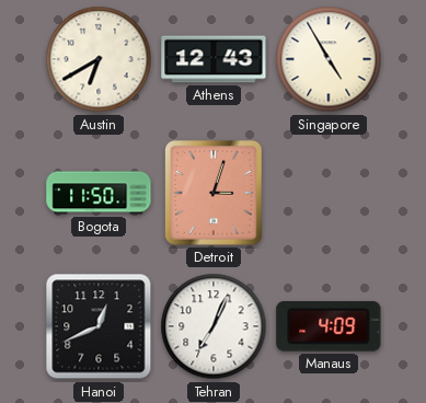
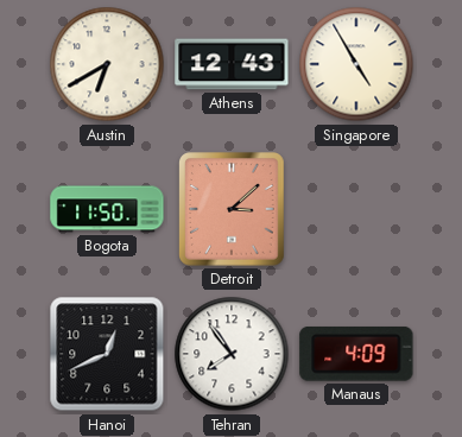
Detroit: 3:03 -> 3:08
Tehran: 7:04 -> 7:54
